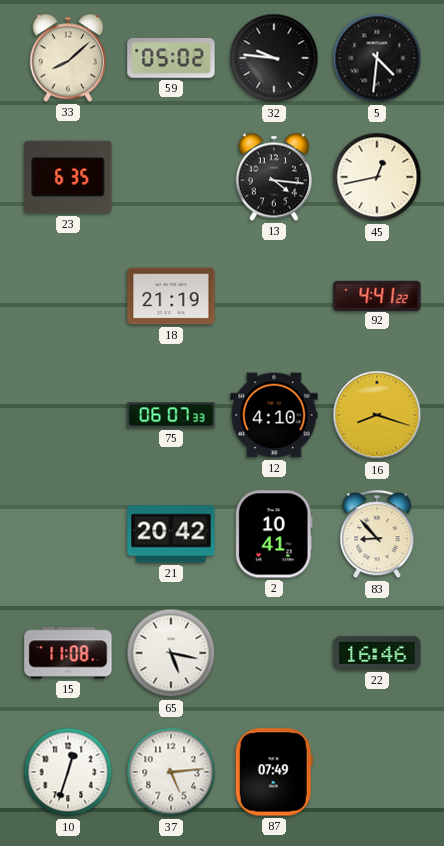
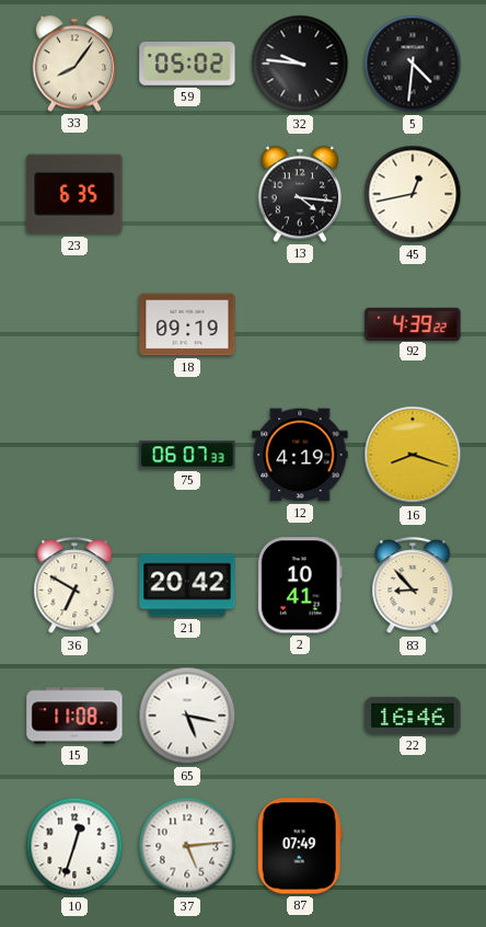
33: 8:08 -> 8:06
18: 21:19 -> 09:19
92: 4:41 -> 4:39
12: 4:10 -> 4:19
36: none -> 6:50
